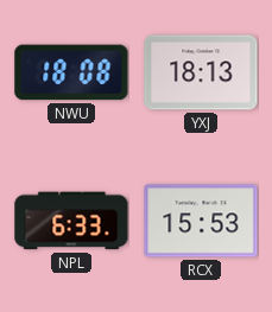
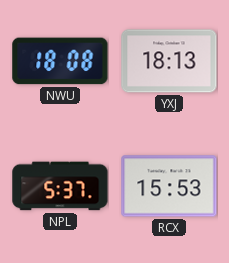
NPL: 6:33 -> 5:37
